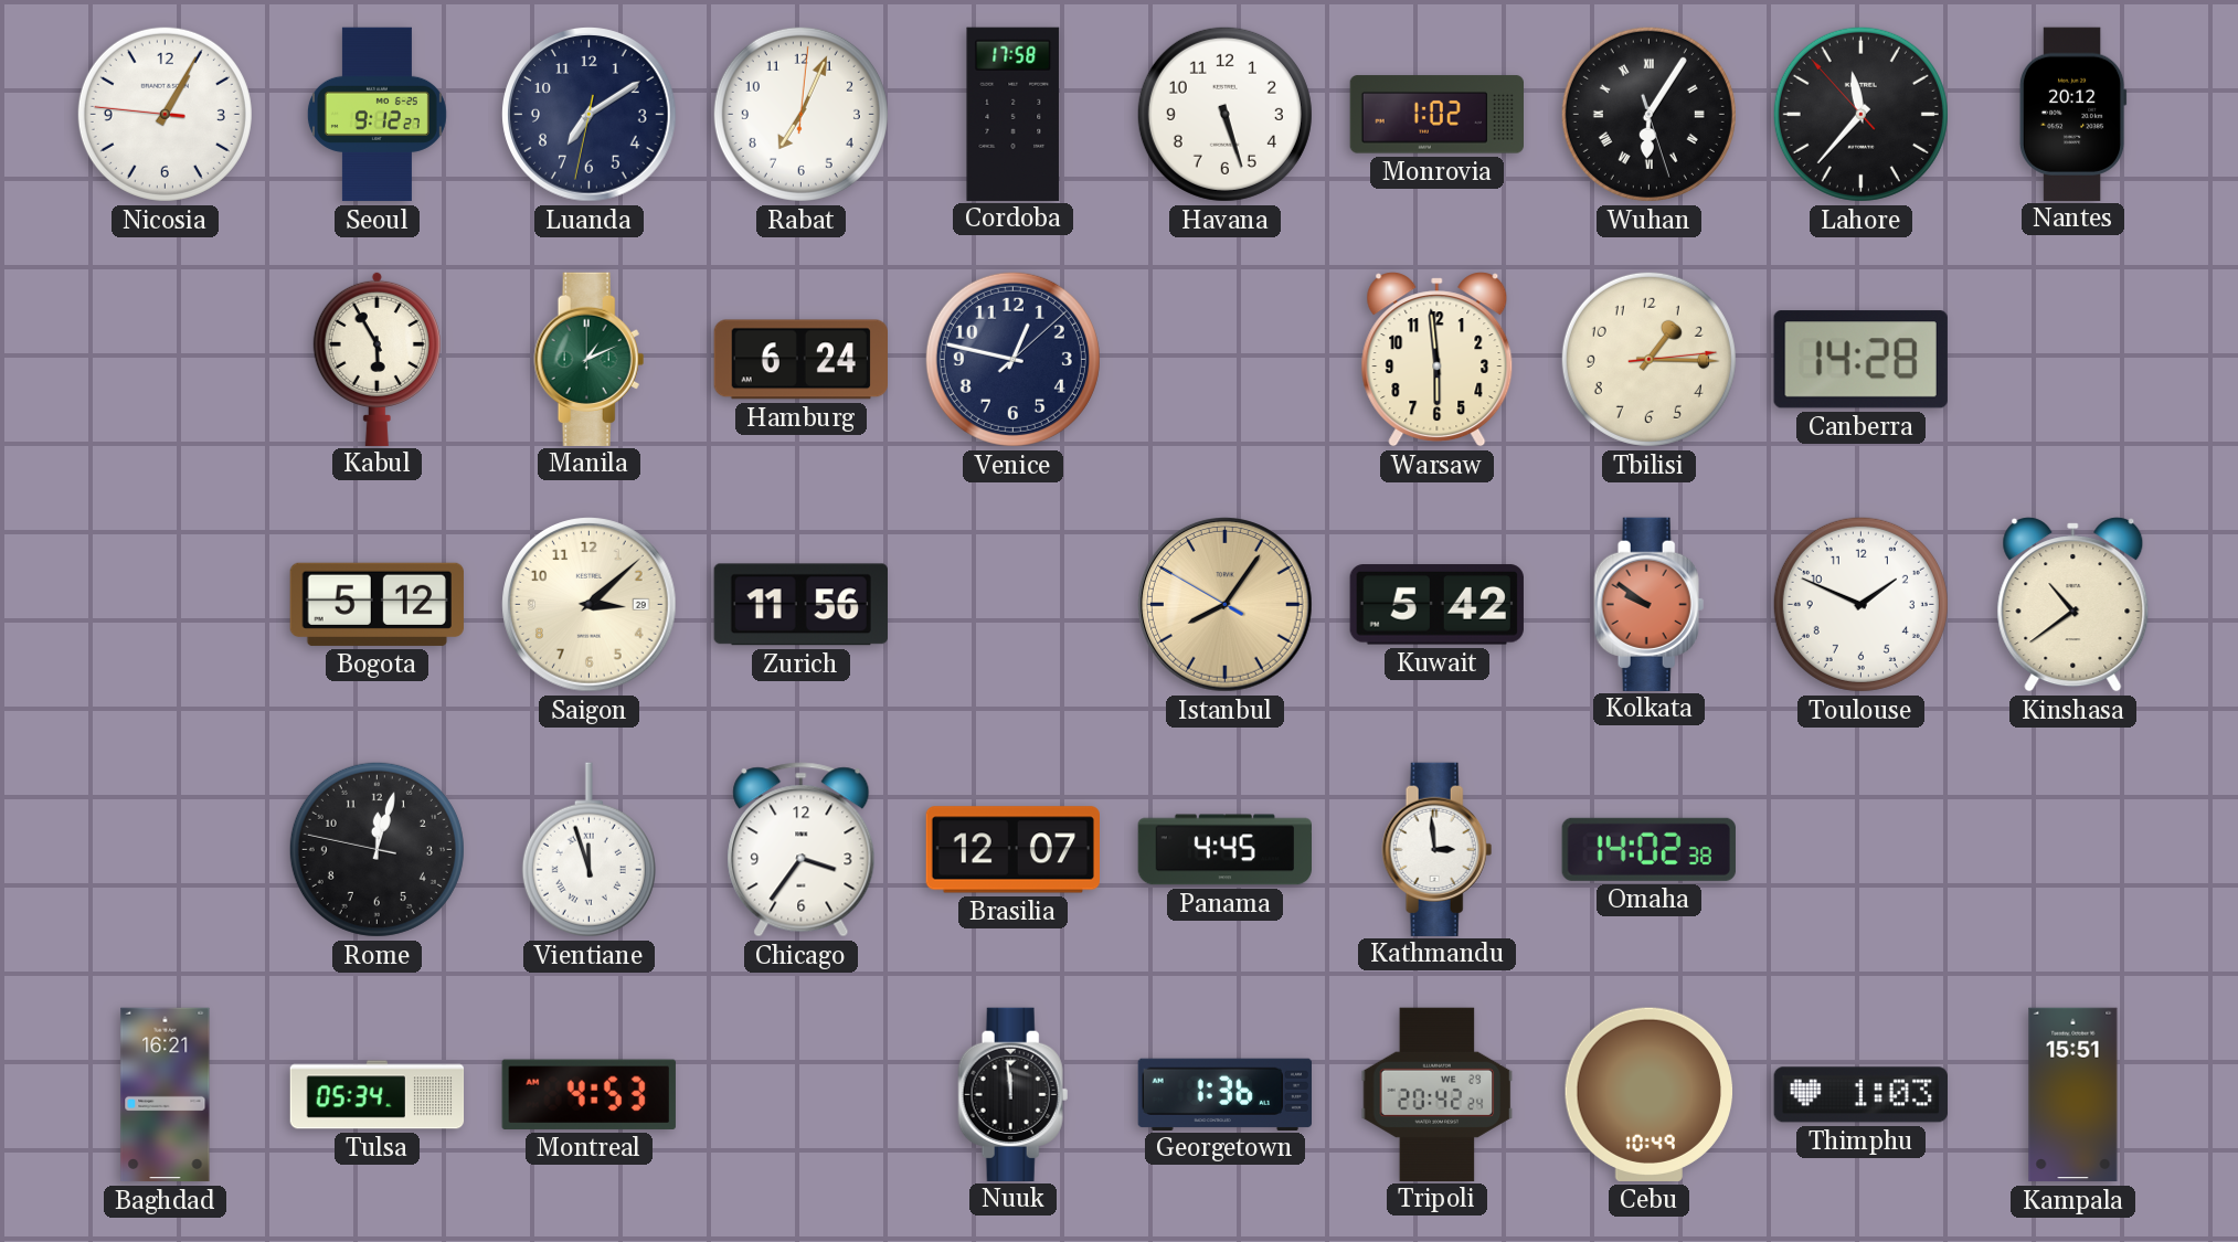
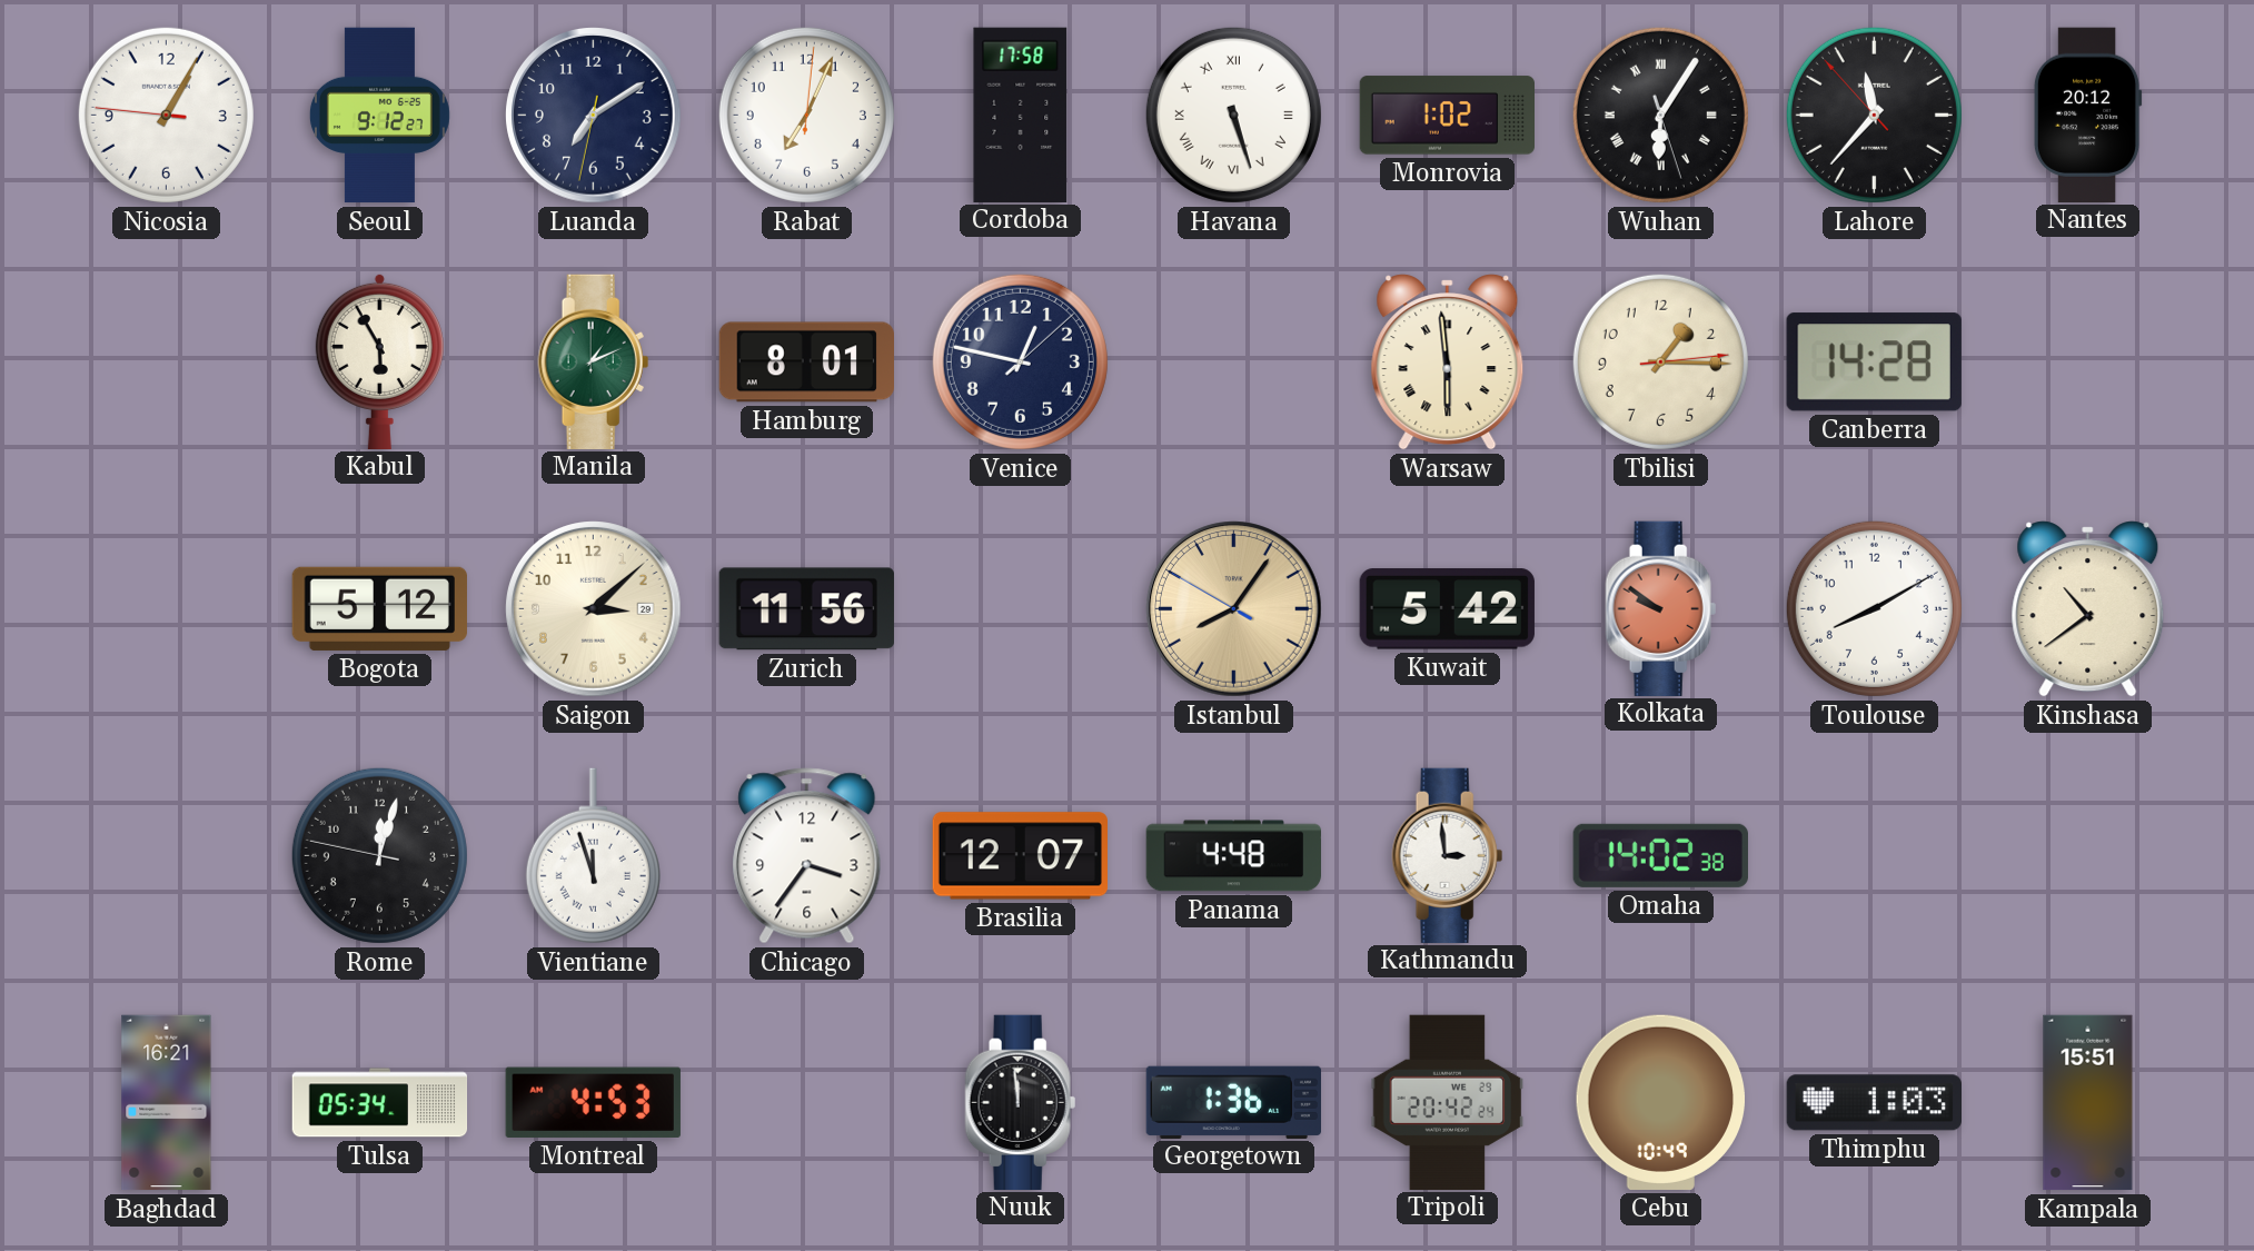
Havana numerals: Arabic -> Roman
Hamburg: 6:24 -> 8:01
Warsaw numerals: Arabic -> Roman
Toulouse: 1:49 -> 8:10
Panama: 4:45 -> 4:48
